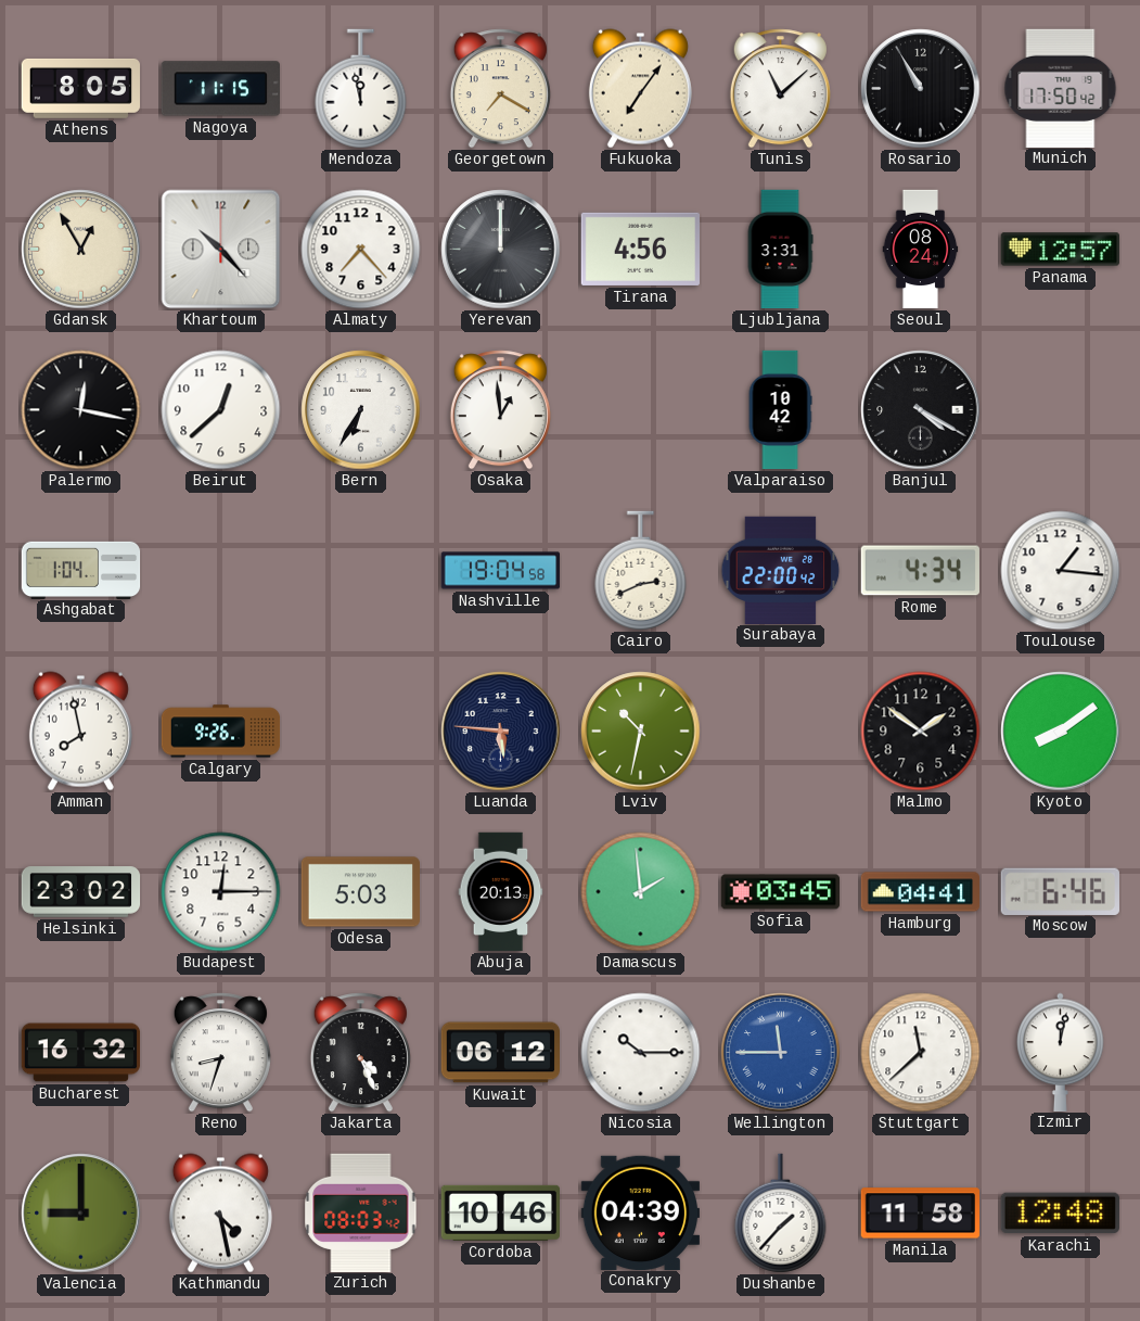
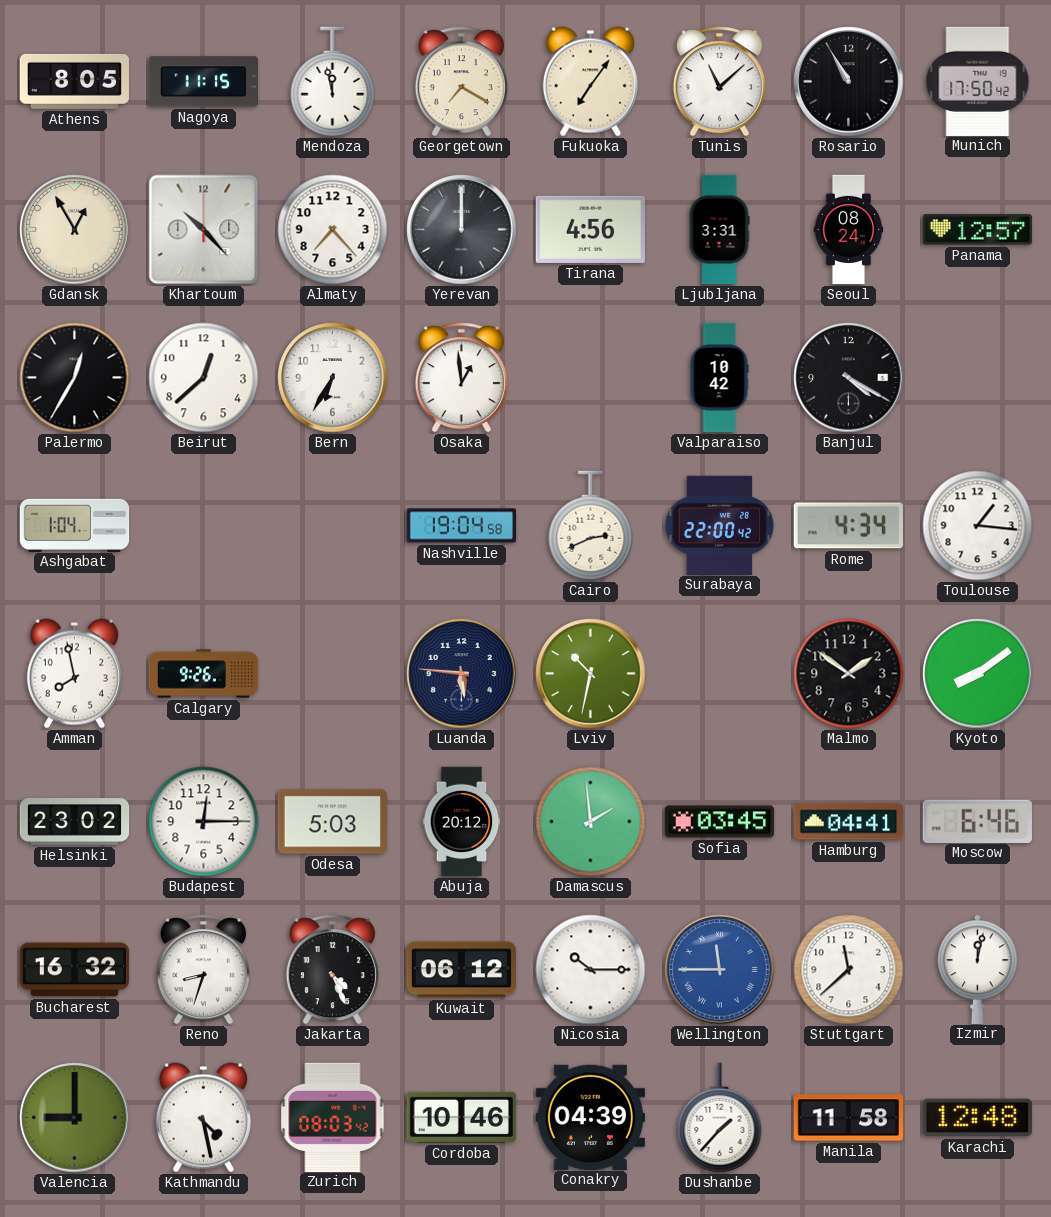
Palermo: 12:17 -> 12:35
Abuja: 20:13 -> 20:12
